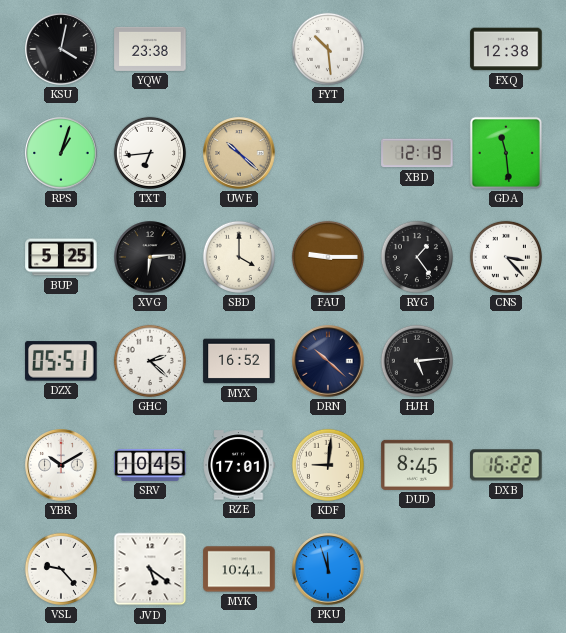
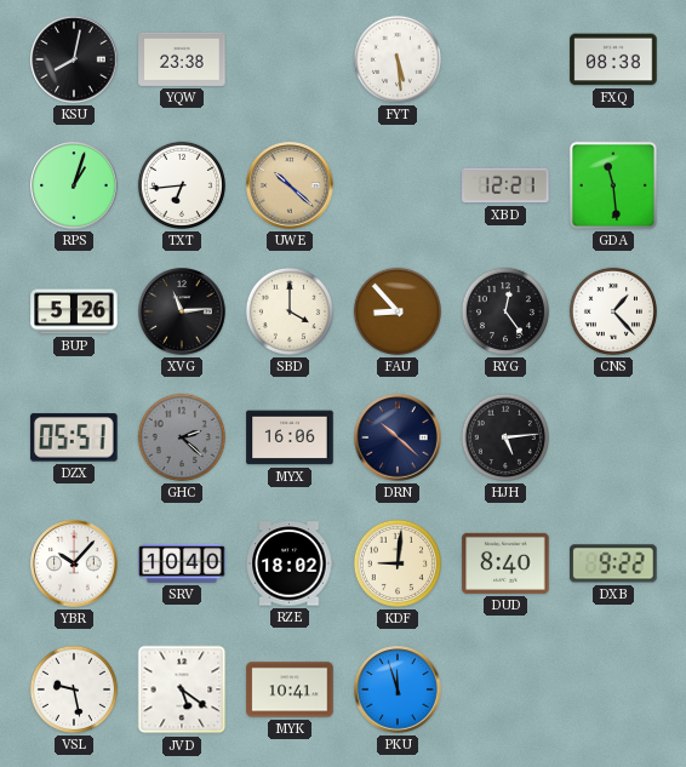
KSU: 4:02 -> 8:02
FYT: 10:29 -> 5:29
FXQ: 12:38 -> 08:38
XBD: 12:19 -> 12:21
BUP: 5:25 -> 5:26
XVG: 6:14 -> 11:14
FAU: 9:15 -> 8:53
RYG: 1:24 -> 12:24
CNS: 3:23 -> 1:23
GHC dial: white -> grey
MYX: 16:52 -> 16:06
YBR: 10:10 -> 10:07
SRV: 10:45 -> 10:40
RZE: 17:01 -> 18:02
DUD: 8:45 -> 8:40
DXB: 16:22 -> 9:22
VSL: 9:23 -> 9:28
